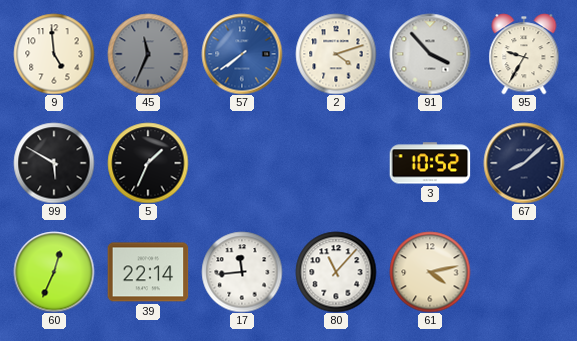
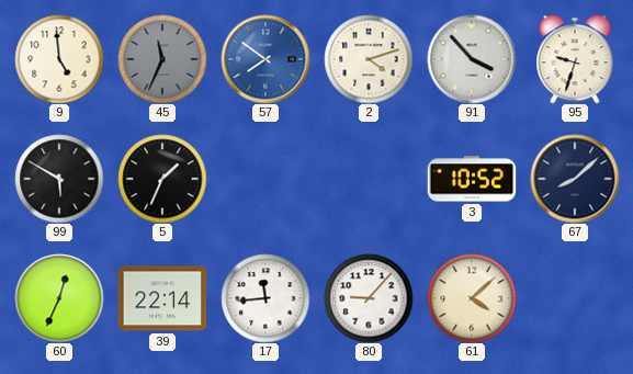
57: 7:39 -> 7:51
95: 9:35 -> 9:33
80: 11:07 -> 9:07
61: 4:13 -> 4:08
